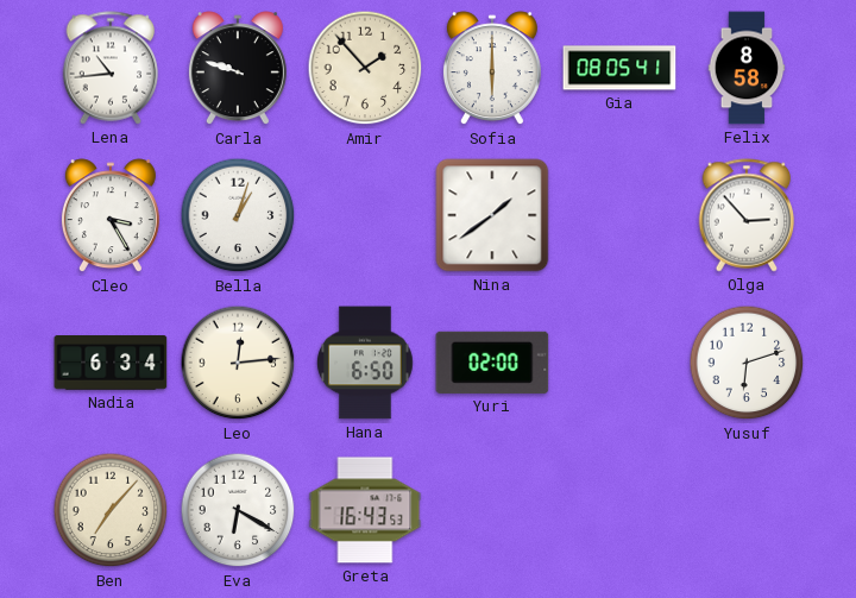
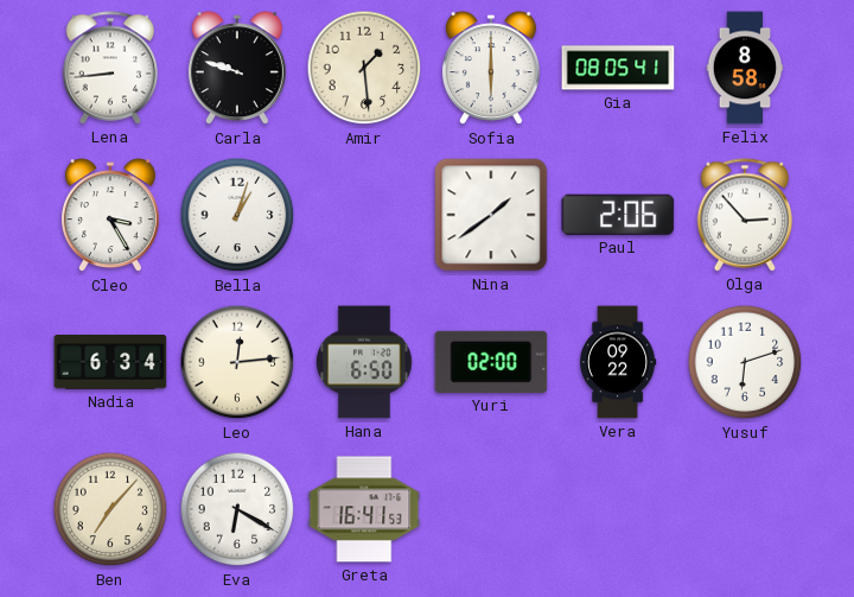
Lena: 10:44 -> 8:44
Amir: 1:53 -> 1:29
Paul: none -> 2:06
Vera: none -> 09:22
Greta: 16:43 -> 16:41
